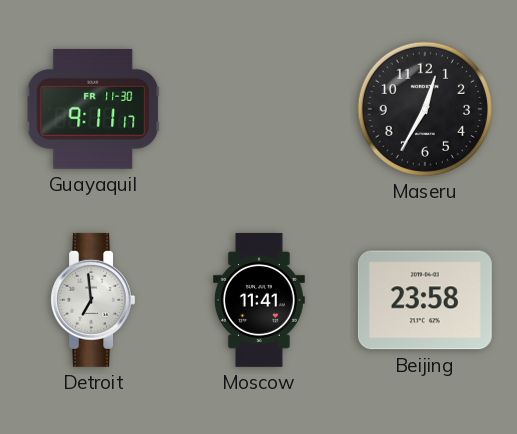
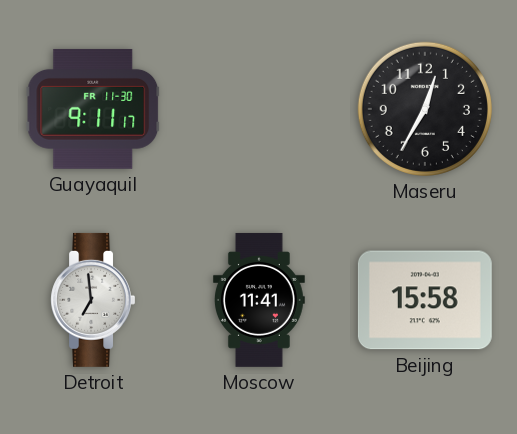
Beijing: 23:58 -> 15:58
